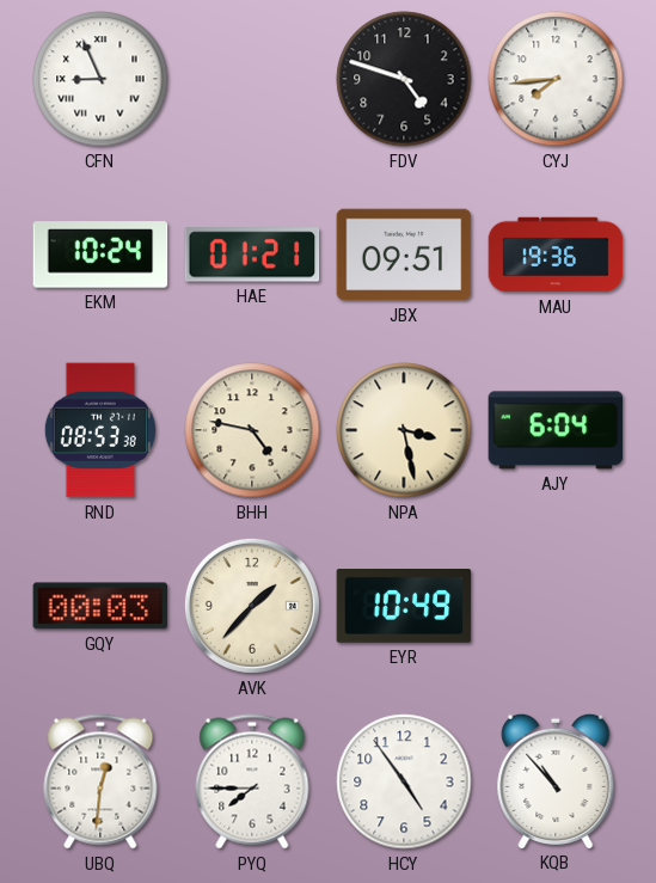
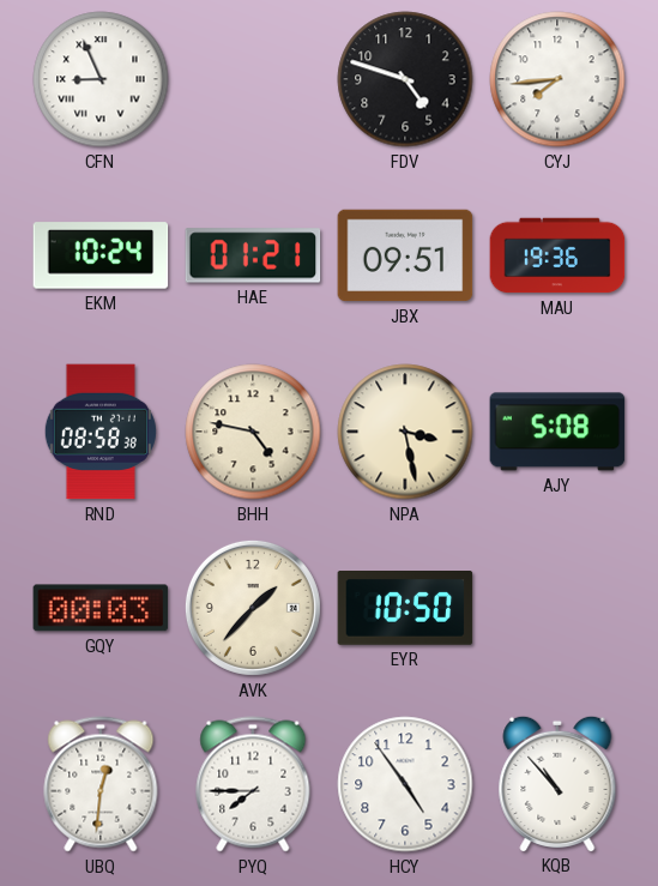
RND: 08:53 -> 08:58
AJY: 6:04 -> 5:08
EYR: 10:49 -> 10:50
